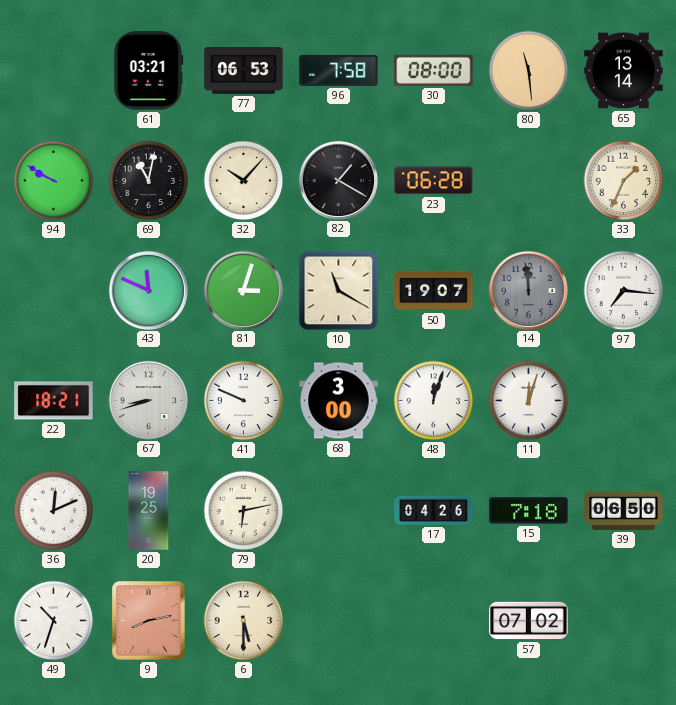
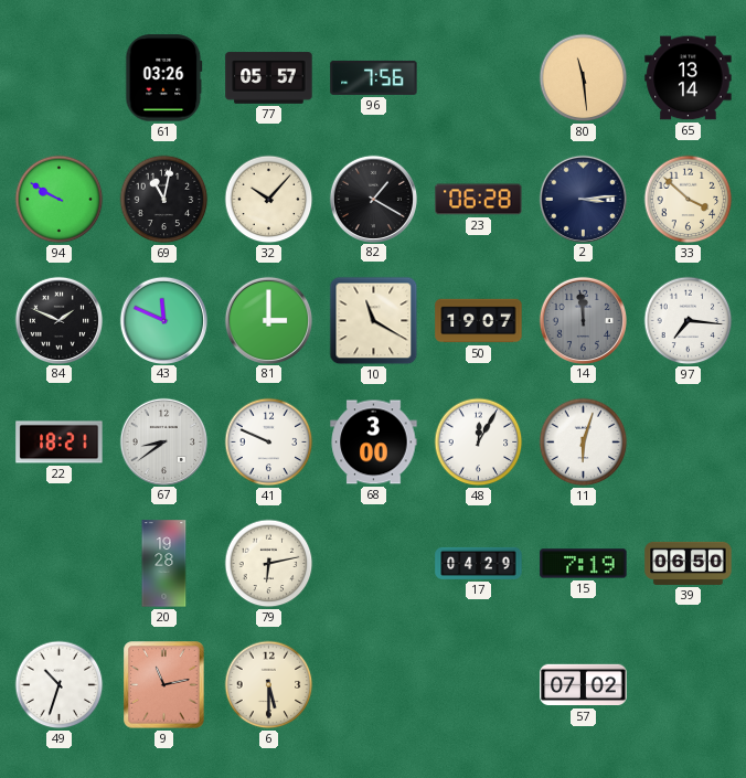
61: 03:21 -> 03:26
77: 06:53 -> 05:57
96: 7:58 -> 7:56
30: 08:00 -> none
2: none -> 3:14
33: 1:34 -> 3:52
84: none -> 1:49
81: 3:03 -> 3:00
67: 8:42 -> 8:39
48: 12:03 -> 12:05
11: 12:03 -> 6:03
36: 12:11 -> none
20: 19:25 -> 19:28
17: 04:26 -> 04:29
15: 7:18 -> 7:19
9: 8:13 -> 11:13
